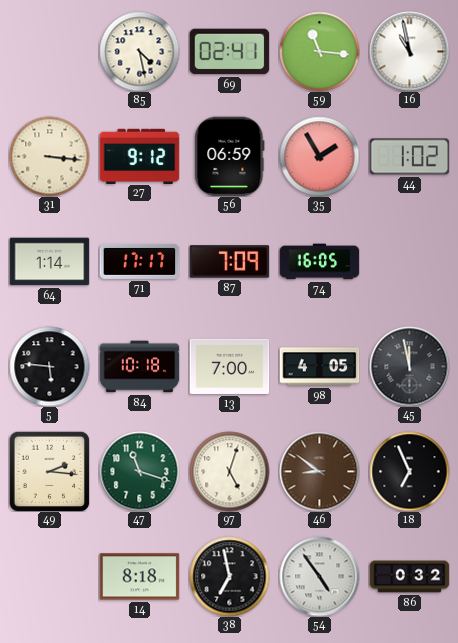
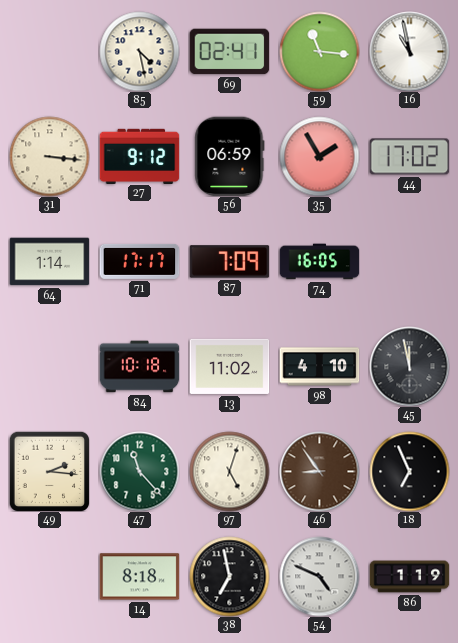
44: 1:02 -> 17:02
5: 5:46 -> none
13: 7:00 -> 11:02
98: 4:05 -> 4:10
47: 11:18 -> 11:23
46: 8:51 -> 8:54
54: 4:54 -> 4:49
86: 0:32 -> 1:19
